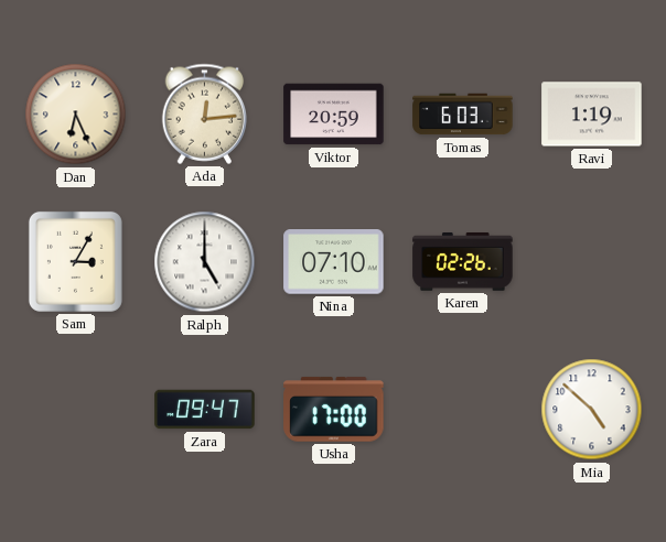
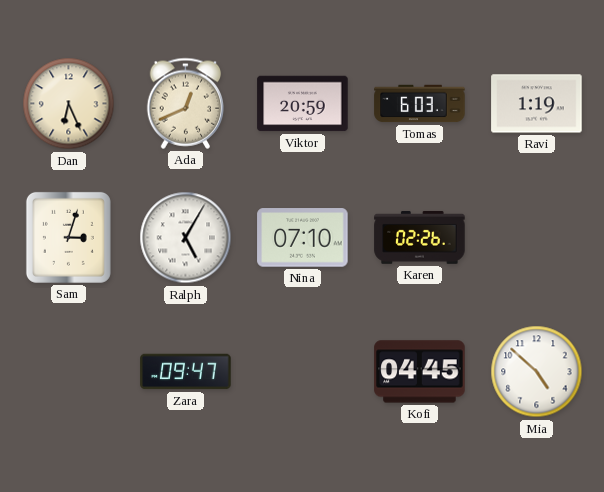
Ada: 12:14 -> 12:41
Sam: 3:05 -> 3:03
Ralph: 5:00 -> 5:05
Usha: 17:00 -> none
Kofi: none -> 04:45
